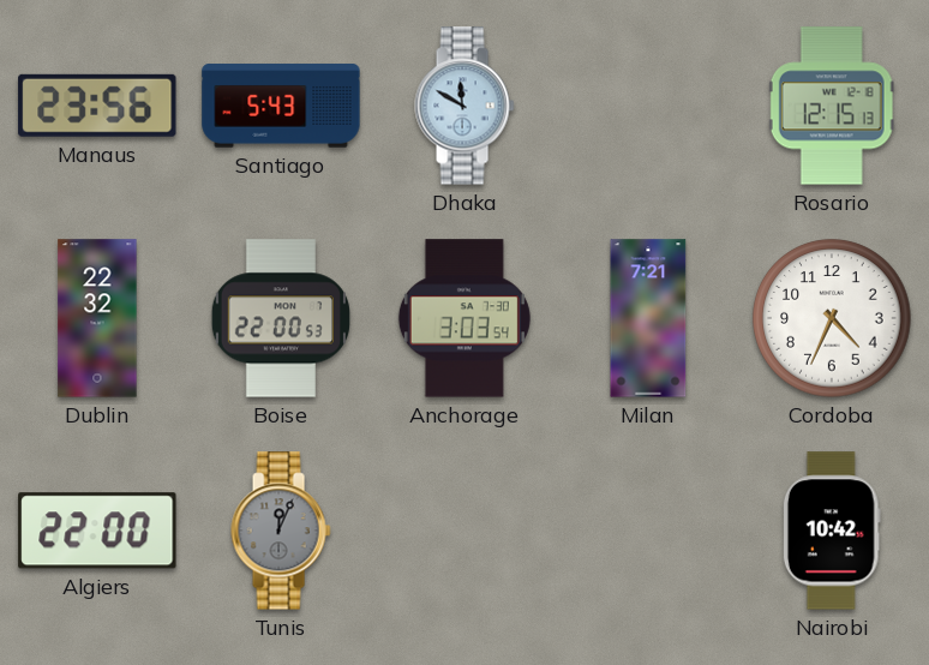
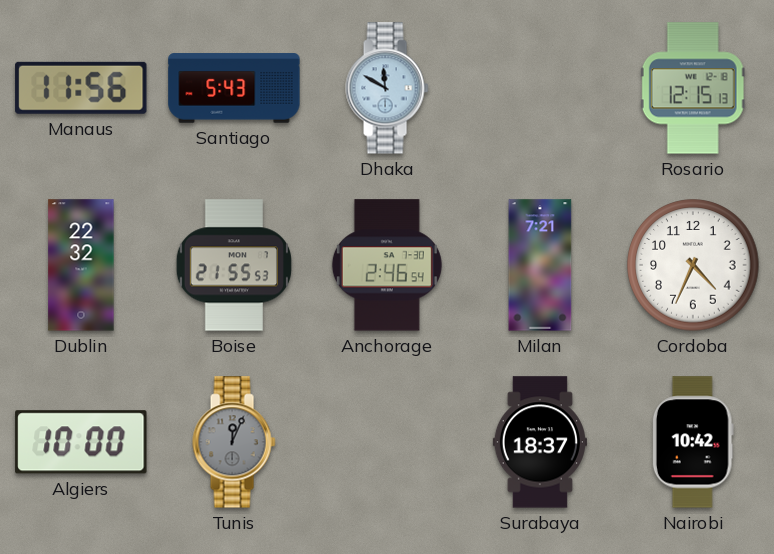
Manaus: 23:56 -> 11:56
Boise: 22:00 -> 21:55
Anchorage: 3:03 -> 2:46
Algiers: 22:00 -> 10:00
Surabaya: none -> 18:37
